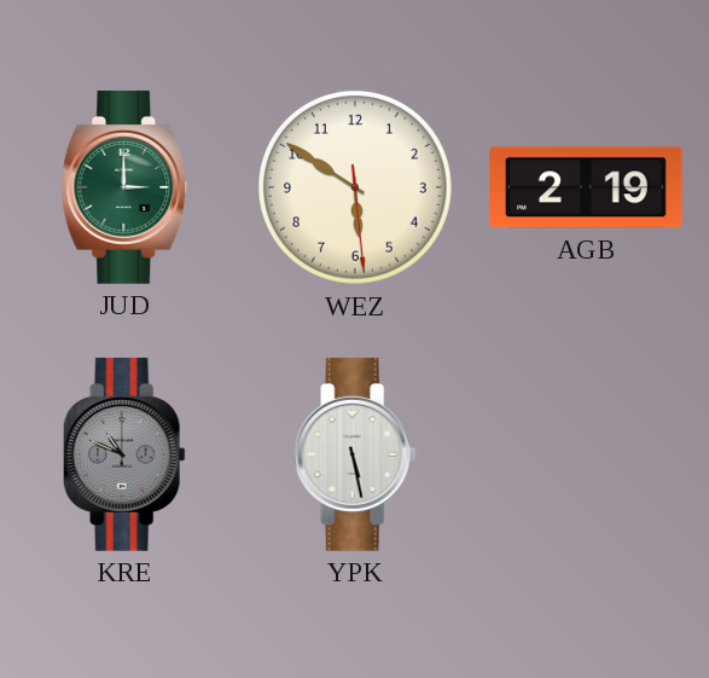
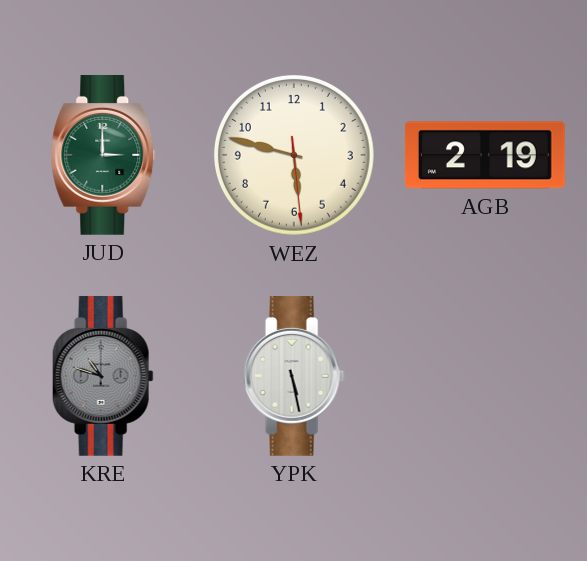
WEZ: 5:50 -> 5:47
KRE: 10:49 -> 10:48
